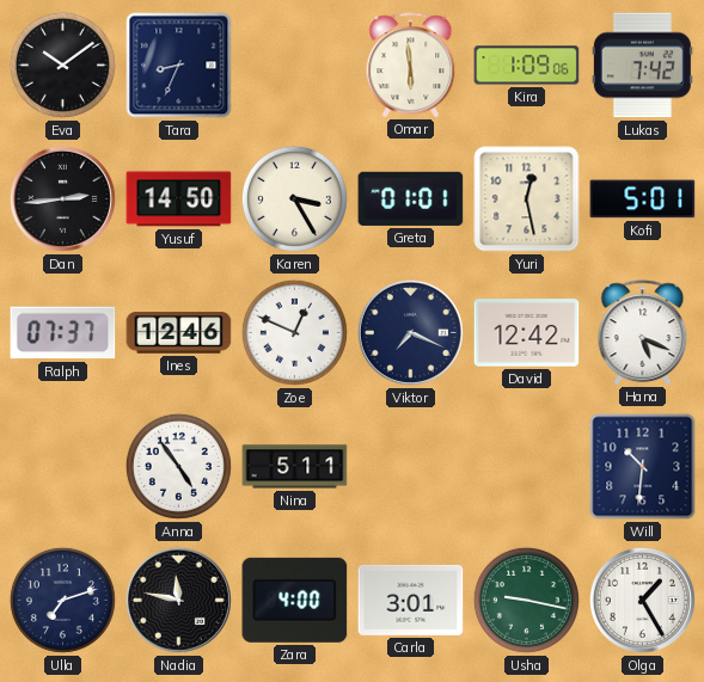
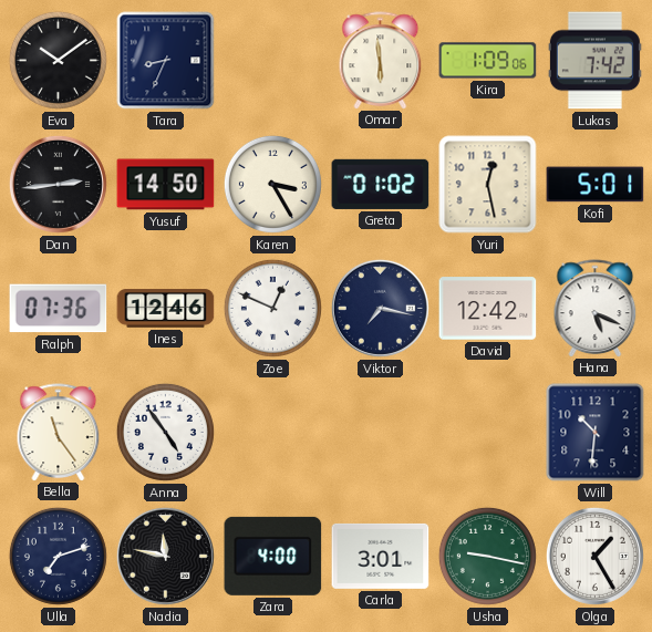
Greta: 01:01 -> 01:02
Ralph: 07:37 -> 07:36
Viktor: 7:19 -> 7:17
Bella: none -> 11:24
Nina: 5:11 -> none
